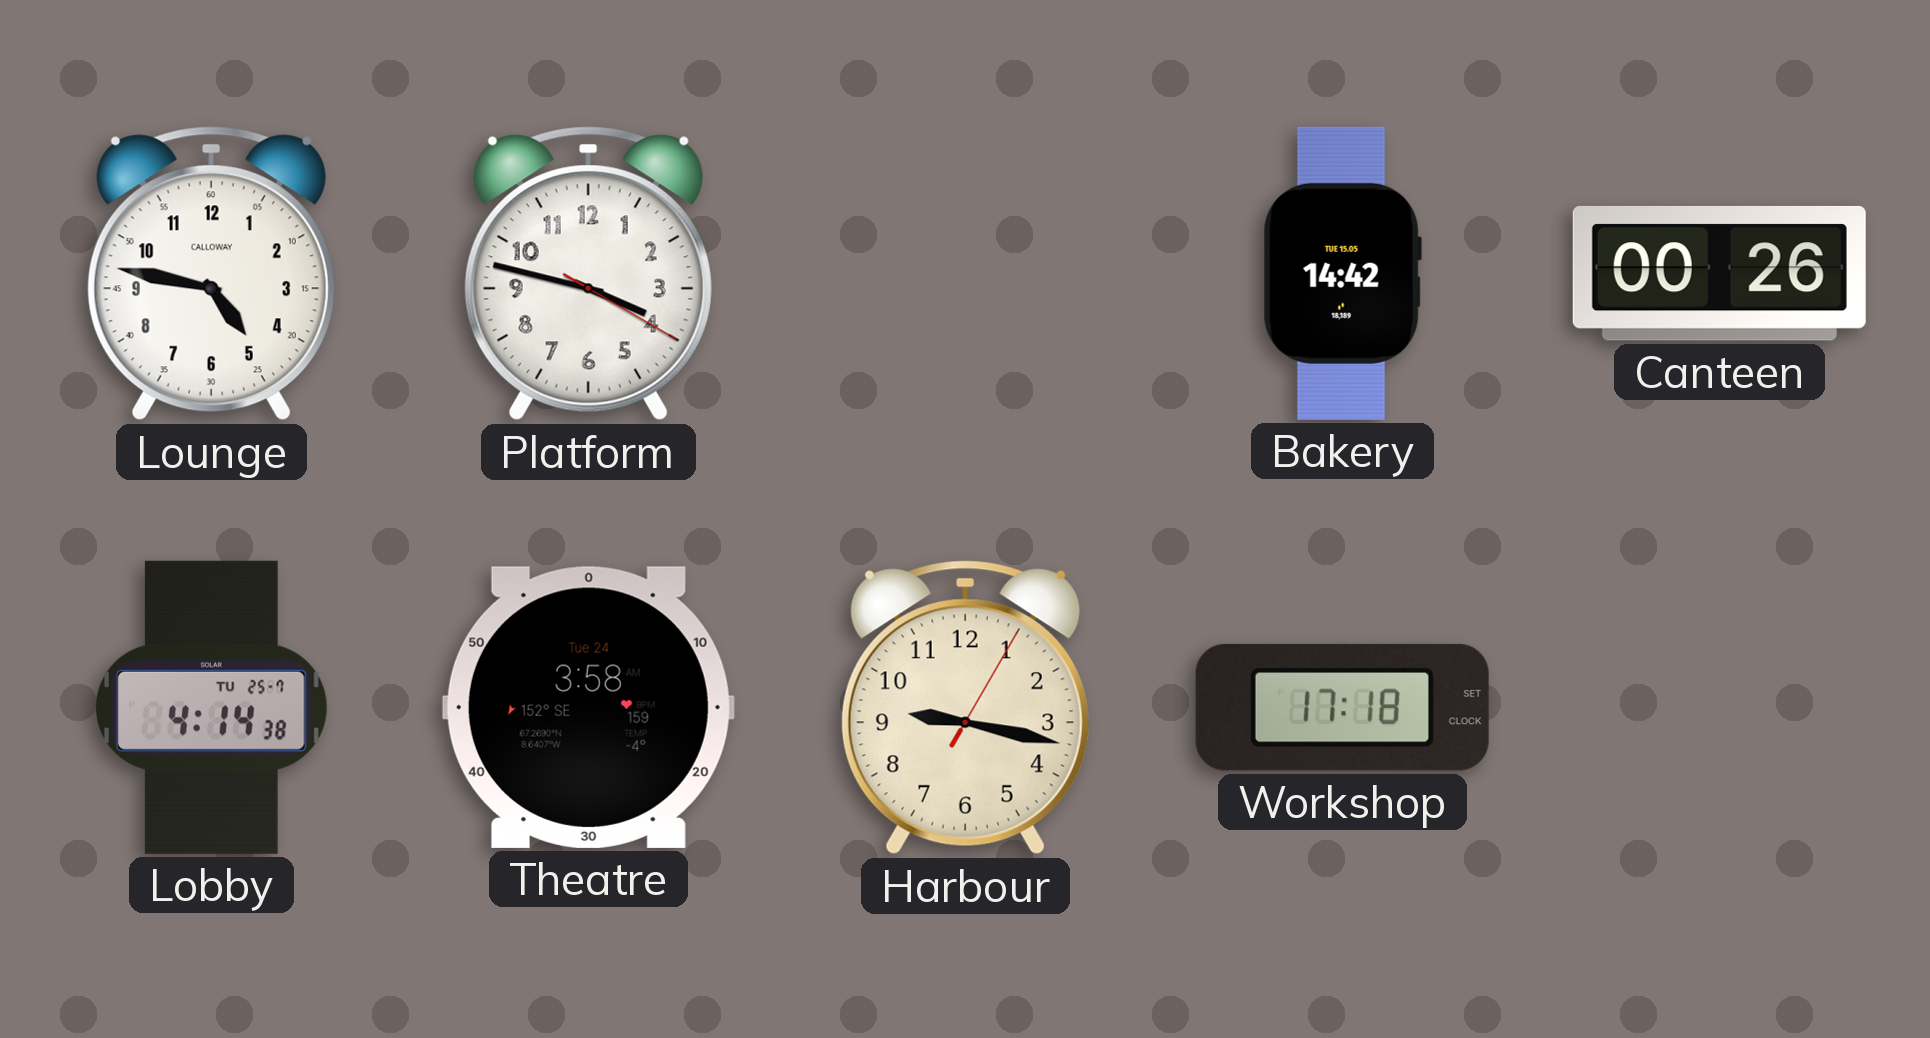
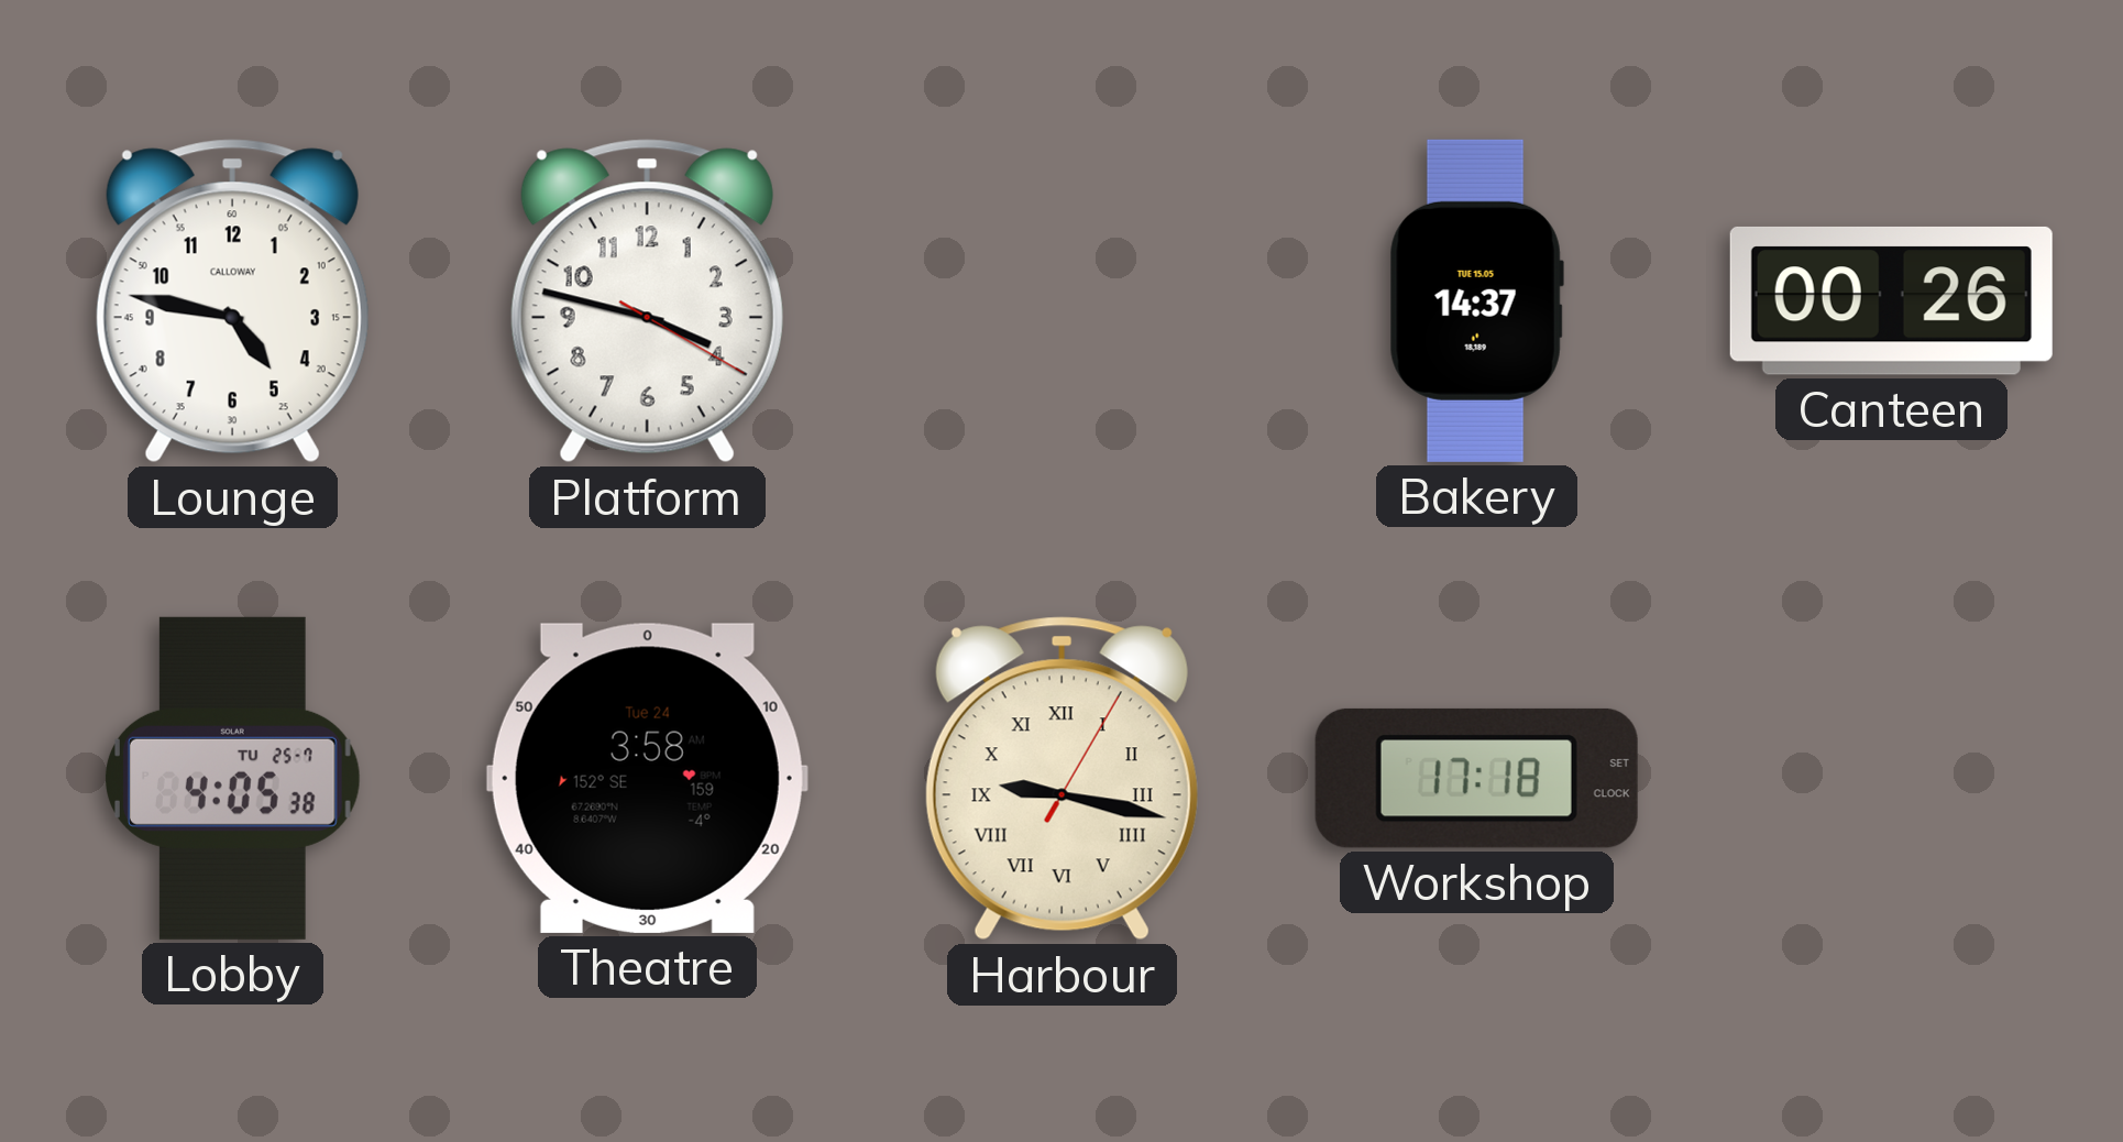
Bakery: 14:42 -> 14:37
Lobby: 4:14 -> 4:05
Harbour numerals: Arabic -> Roman
